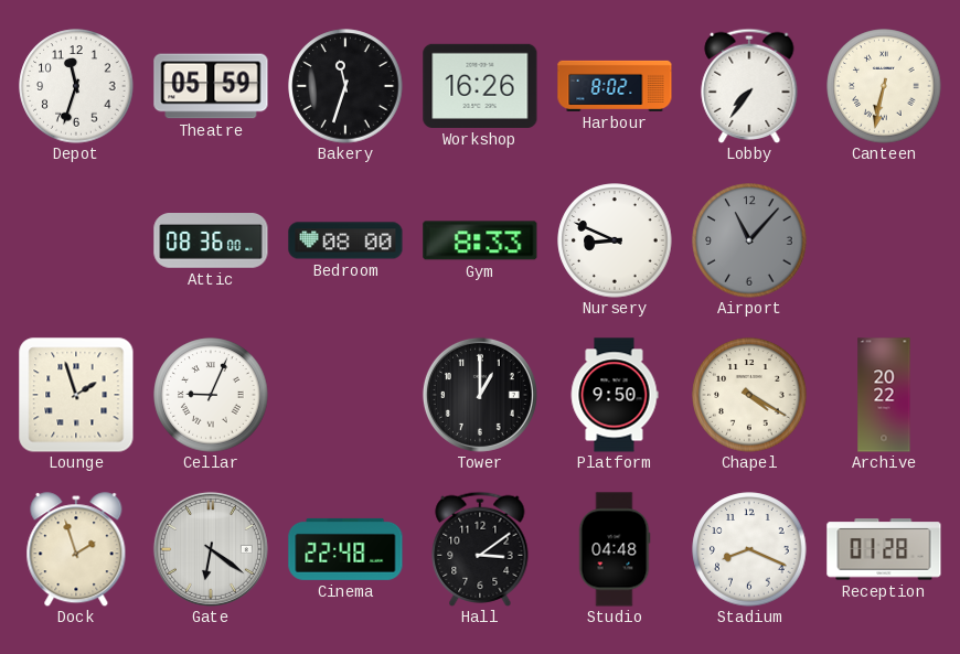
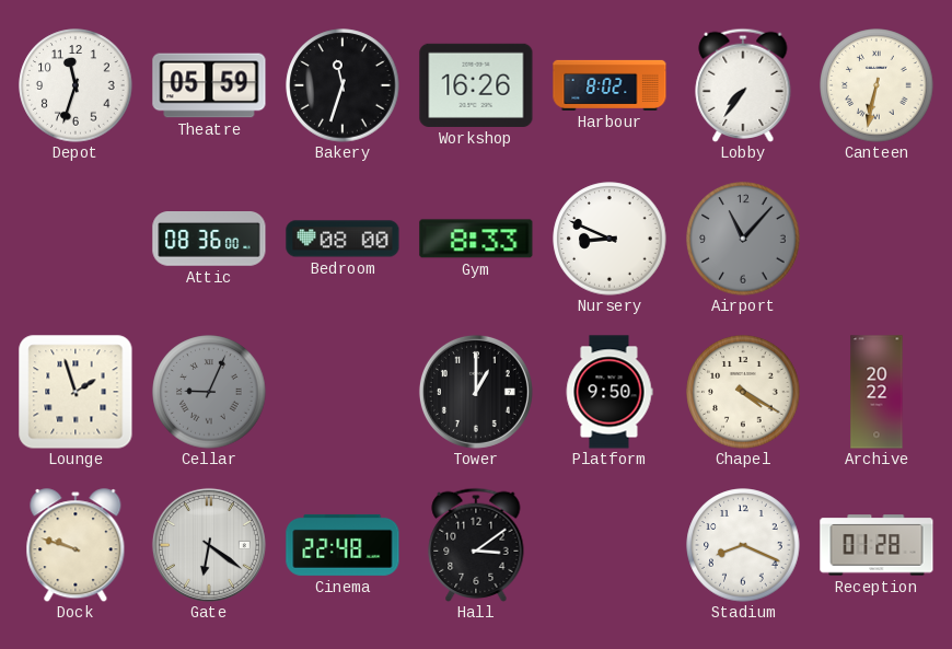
Cellar dial: white -> grey
Dock: 1:57 -> 9:48
Studio: 04:48 -> none
